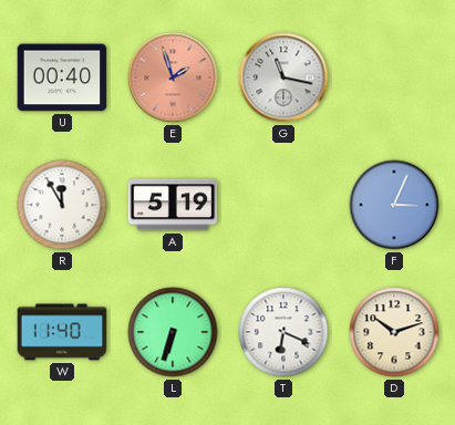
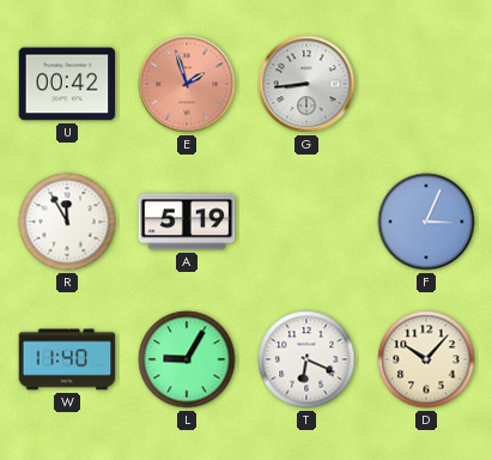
U: 00:40 -> 00:42
G: 11:17 -> 8:44
L: 6:33 -> 9:05
D: 10:12 -> 10:07
